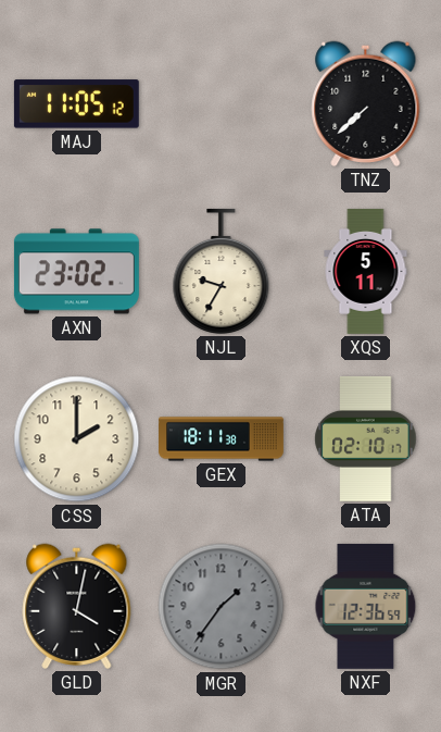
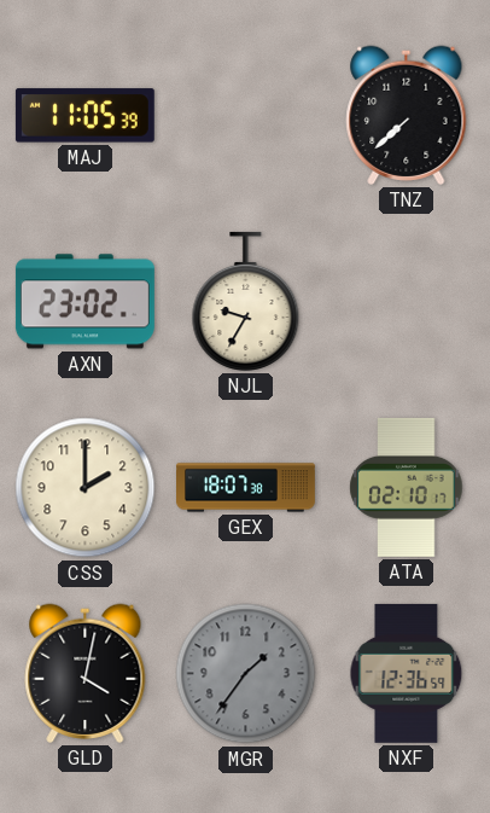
MAJ: 11:05:12 -> 11:05:39
XQS: 5:11 -> none
GEX: 18:11 -> 18:07
